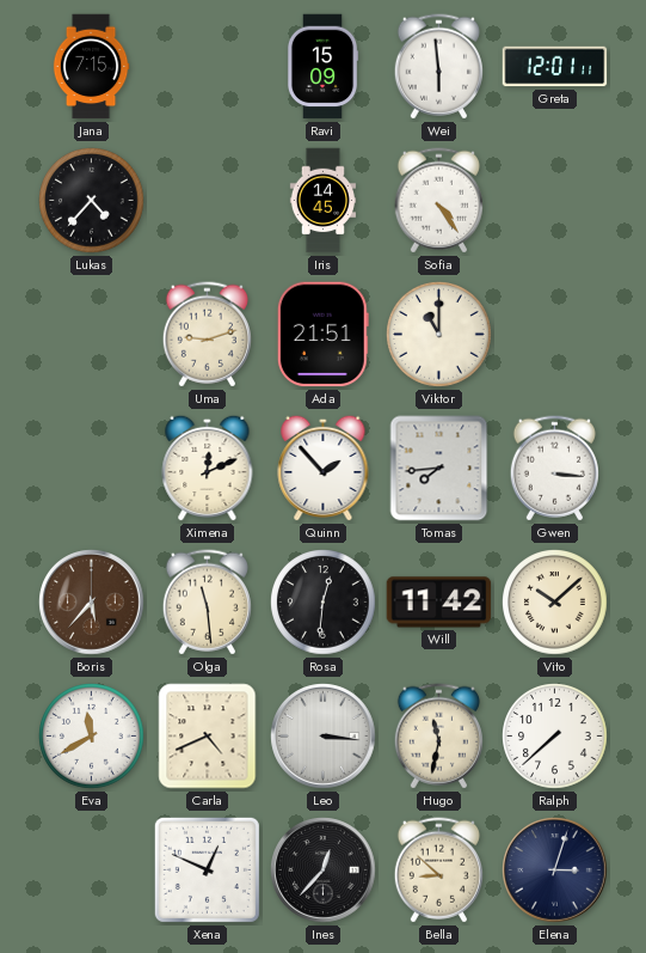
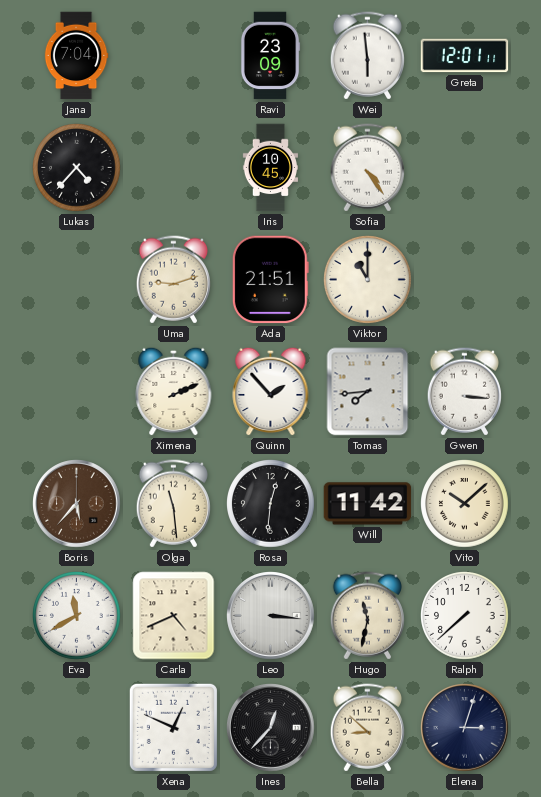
Jana: 7:15 -> 7:04
Ravi: 15:09 -> 23:09
Iris: 14:45 -> 10:45
Ximena: 12:11 -> 2:11
